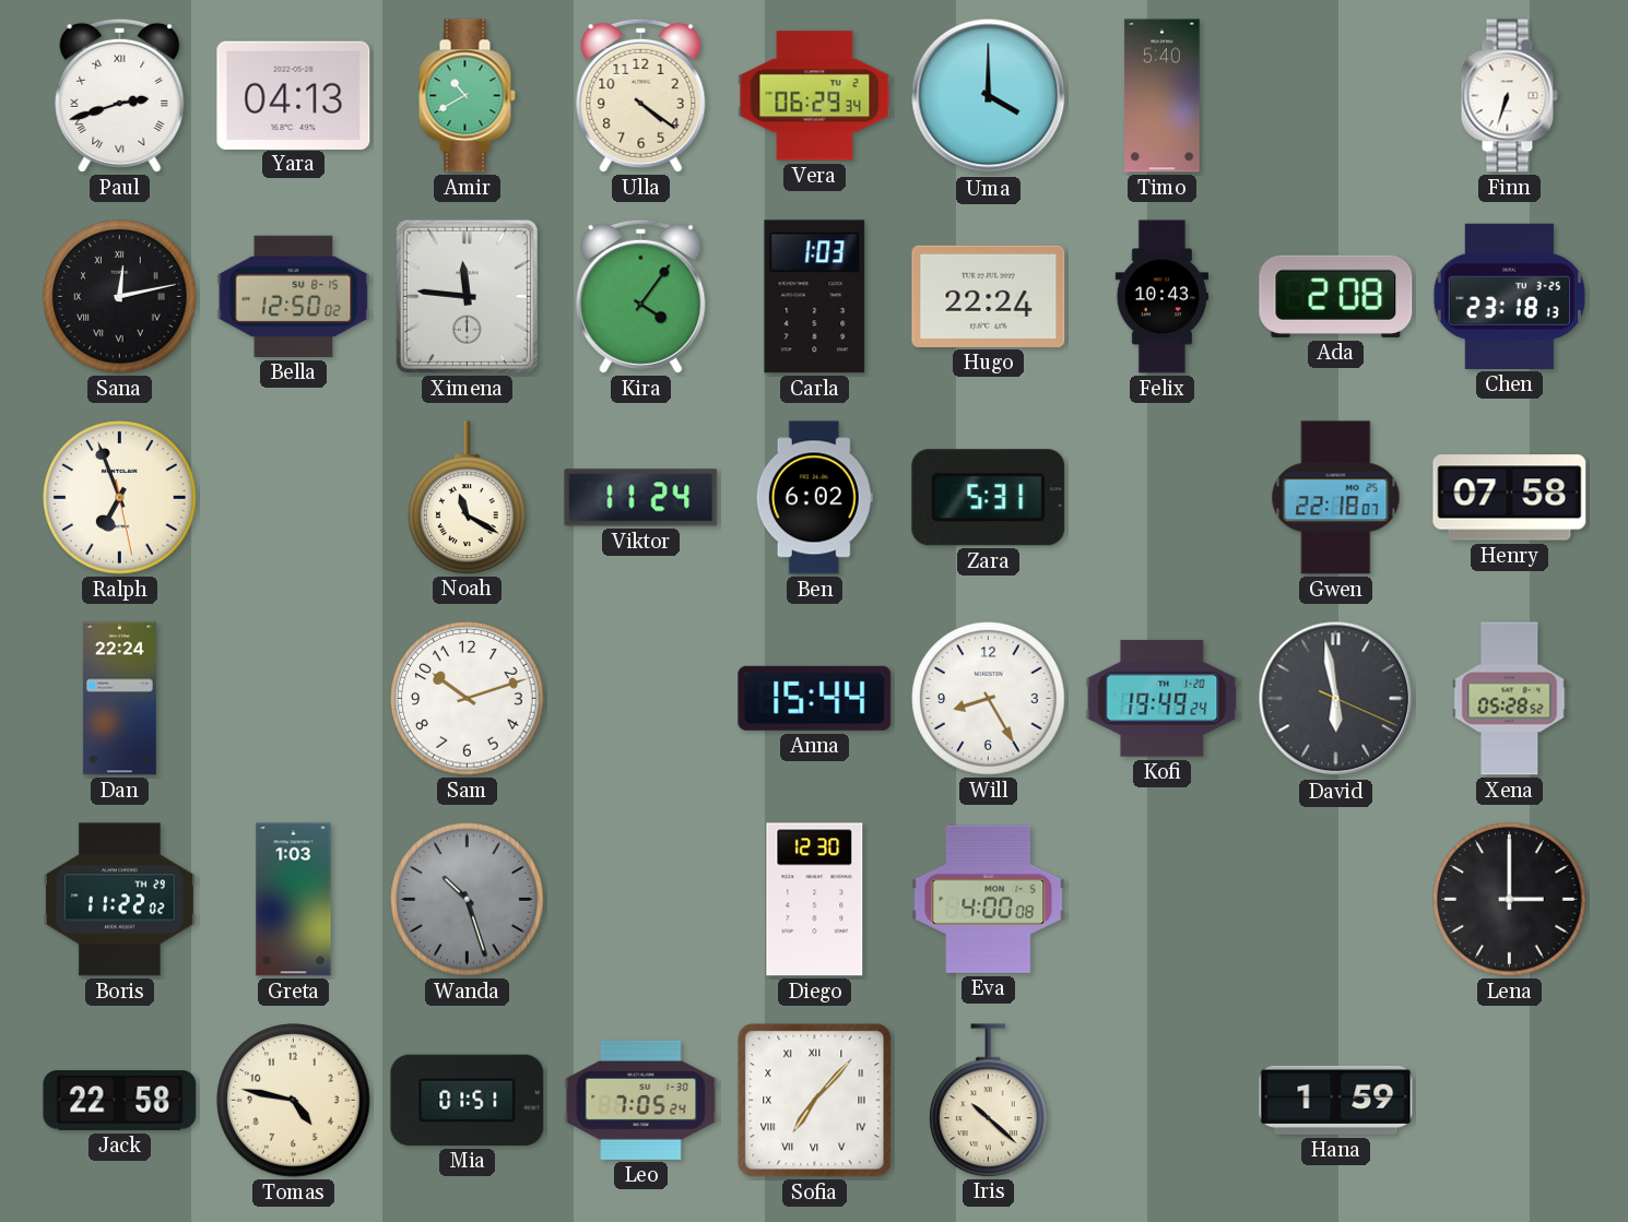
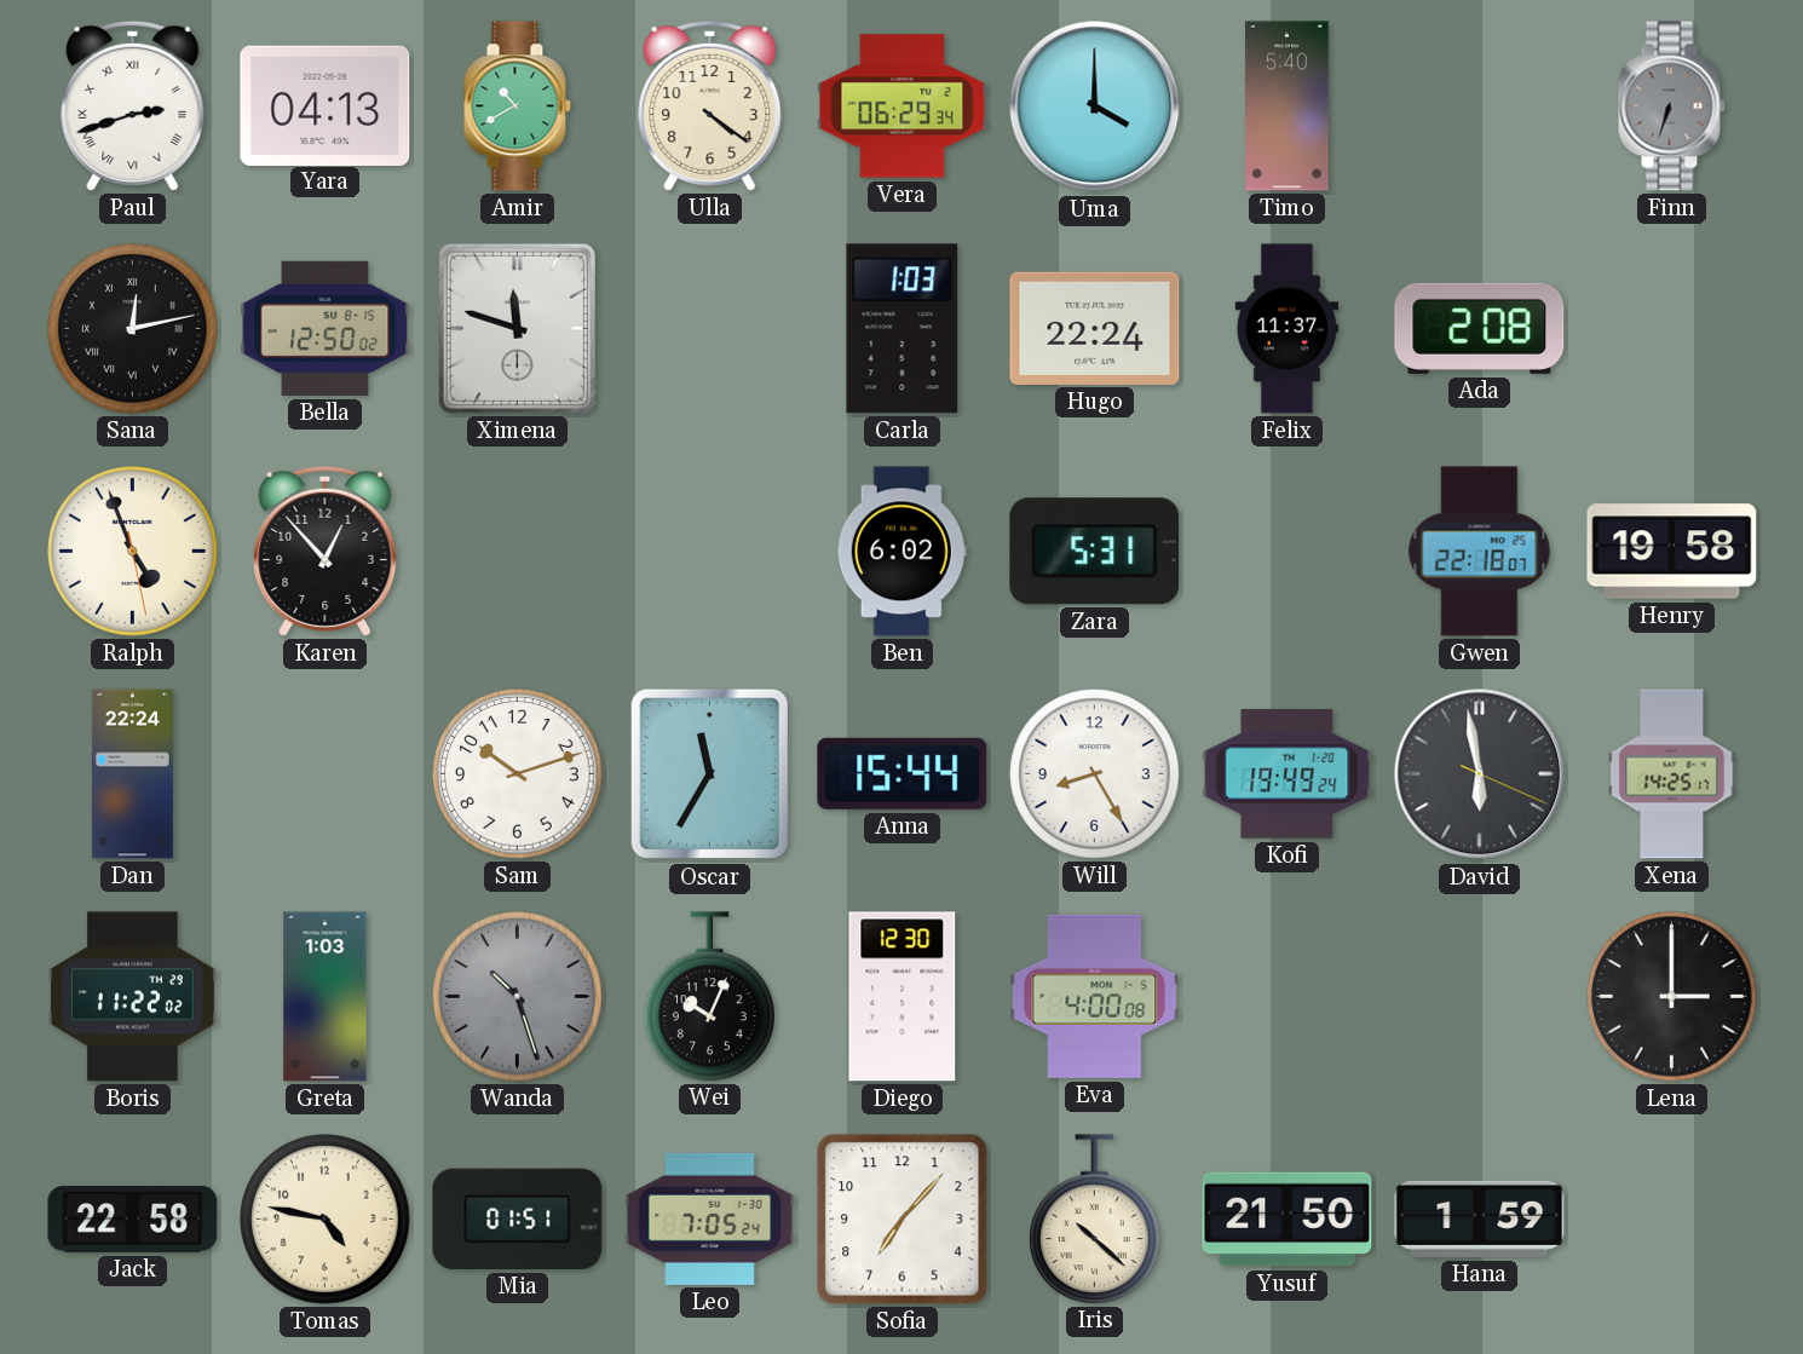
Finn dial: white -> grey
Ximena: 11:46 -> 11:48
Kira: 4:06 -> none
Felix: 10:43 -> 11:37
Chen: 23:18 -> none
Ralph: 6:56 -> 4:56
Karen: none -> 12:53
Noah: 11:20 -> none
Viktor: 11:24 -> none
Henry: 07:58 -> 19:58
Oscar: none -> 11:35
Xena: 05:28 -> 14:25
Wei: none -> 10:04
Sofia numerals: Roman -> Arabic
Yusuf: none -> 21:50
